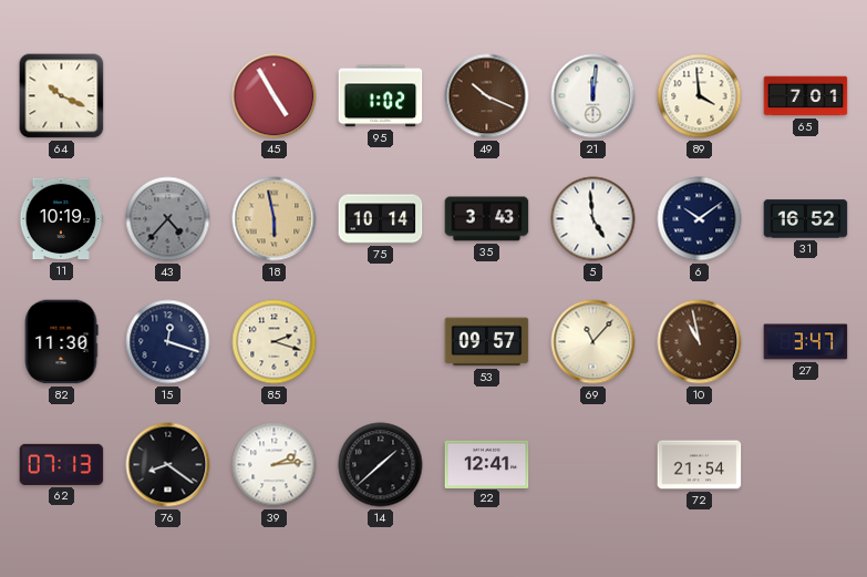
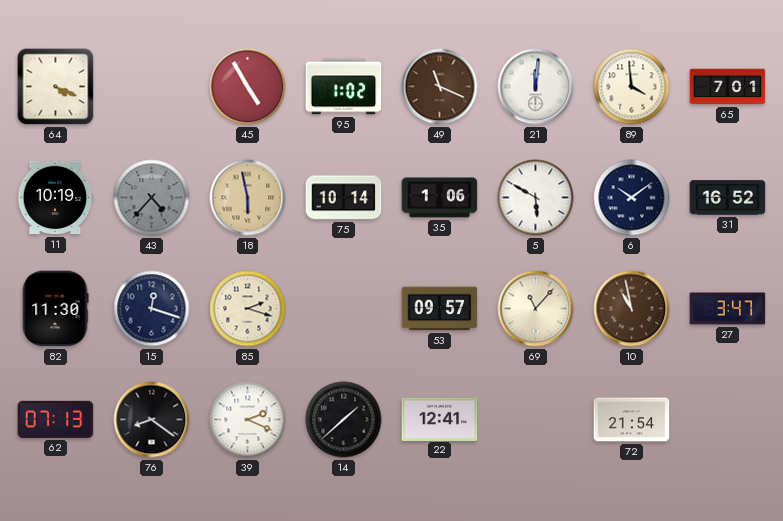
64: 10:19 -> 4:19
49: 10:19 -> 11:19
35: 3:43 -> 1:06
5: 4:59 -> 5:50
39: 2:14 -> 2:19
